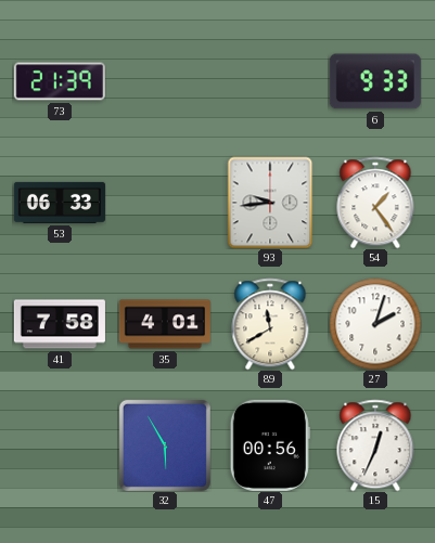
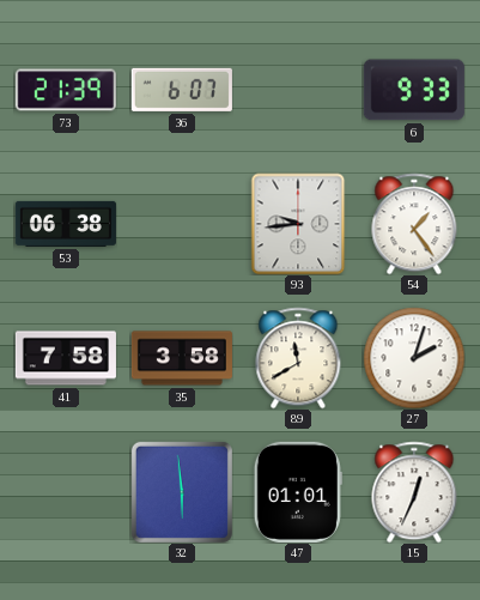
36: none -> 6:07
53: 06:33 -> 06:38
35: 4:01 -> 3:58
32: 5:55 -> 5:59
47: 00:56 -> 01:01
